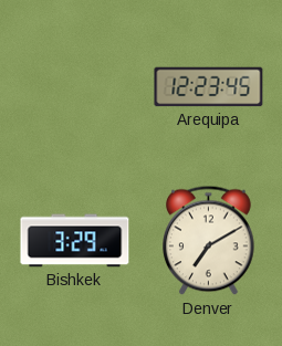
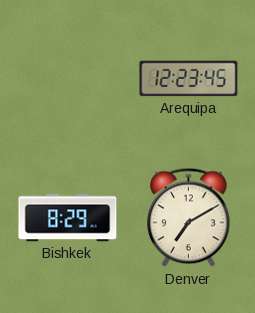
Bishkek: 3:29 -> 8:29
